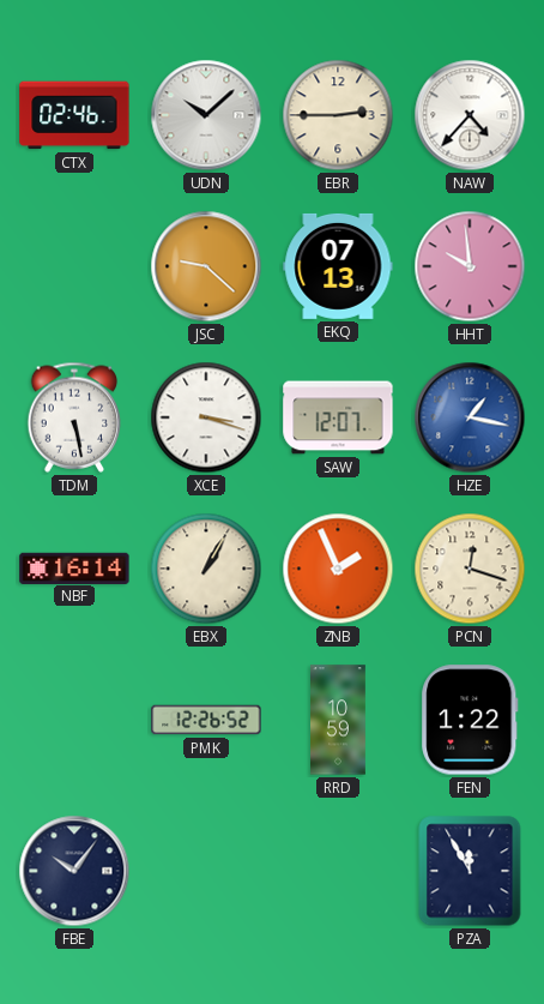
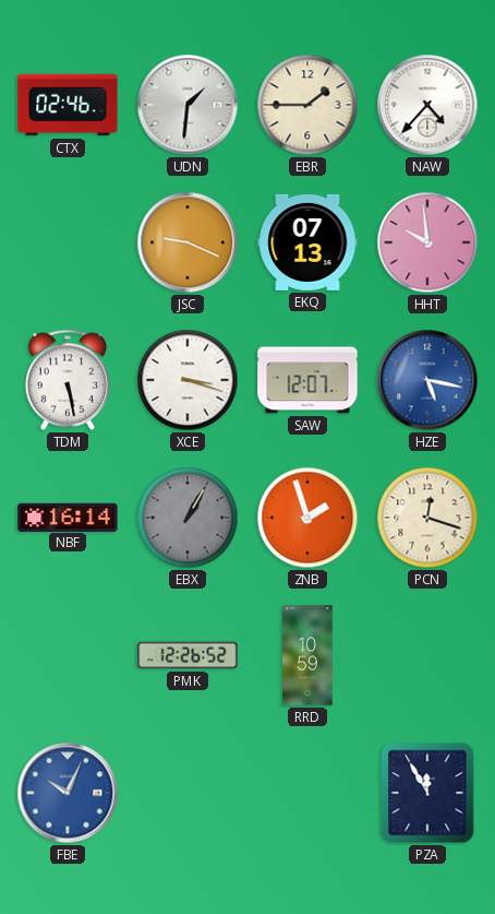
UDN: 10:08 -> 1:31
EBR: 2:45 -> 1:45
JSC: 9:22 -> 9:19
HZE: 1:17 -> 5:17
EBX dial: cream -> grey
ZNB: 1:56 -> 1:57
FEN: 1:22 -> none
FBE: 10:06 -> 10:04
FBE dial: navy -> blue
